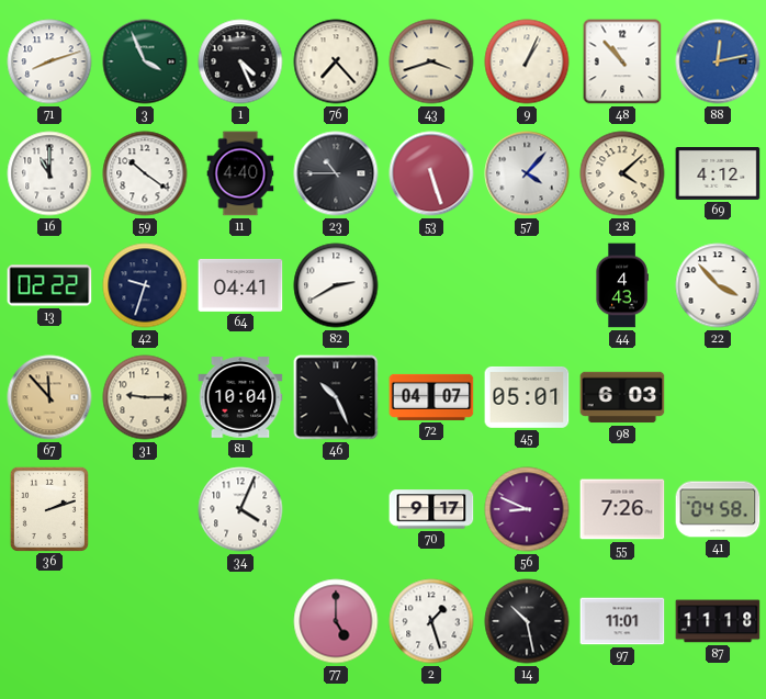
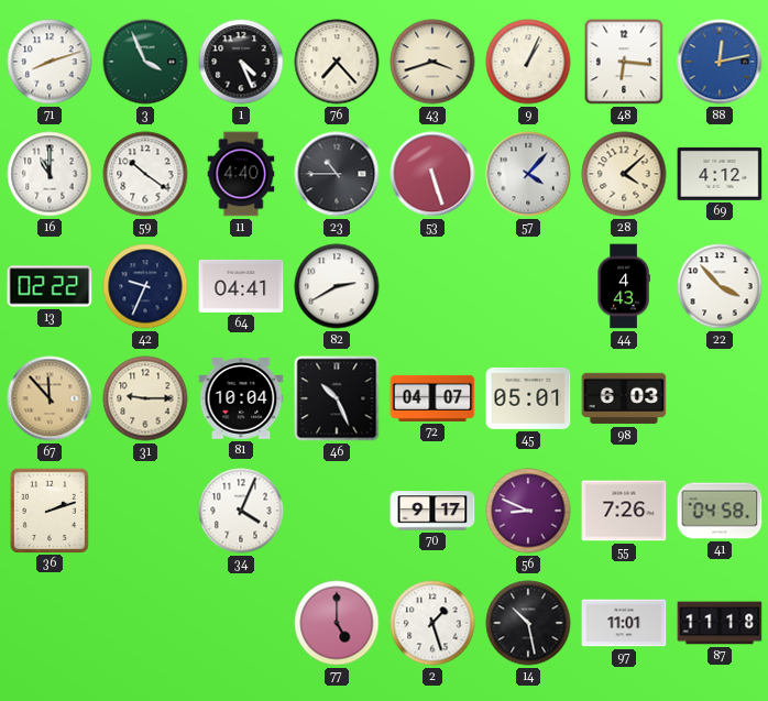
48: 10:53 -> 6:16
42: 9:33 -> 9:34
